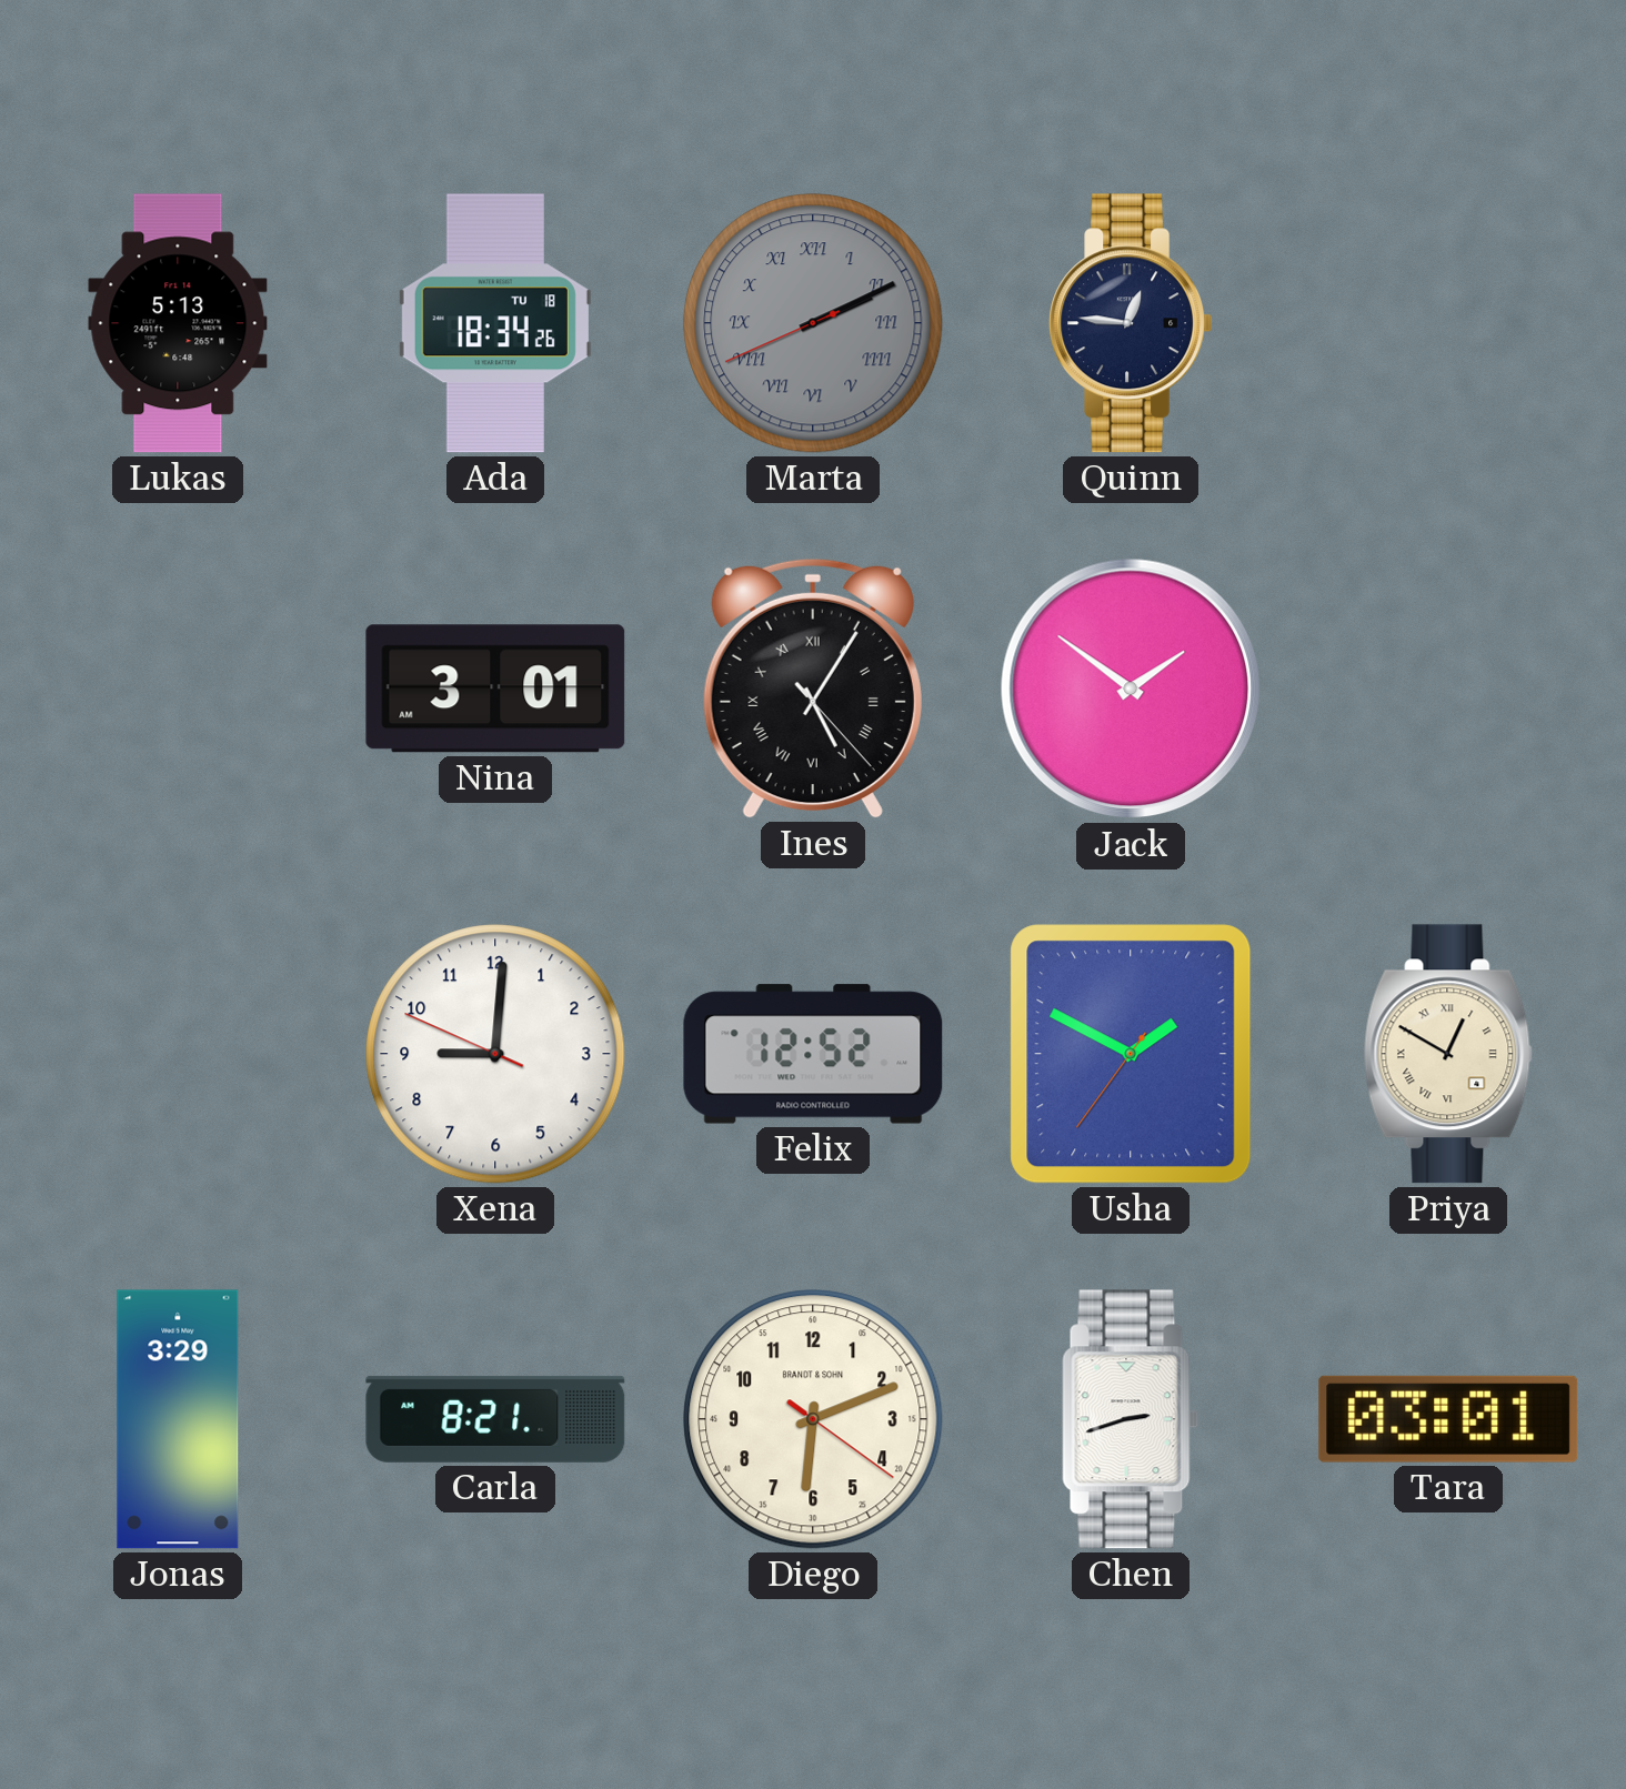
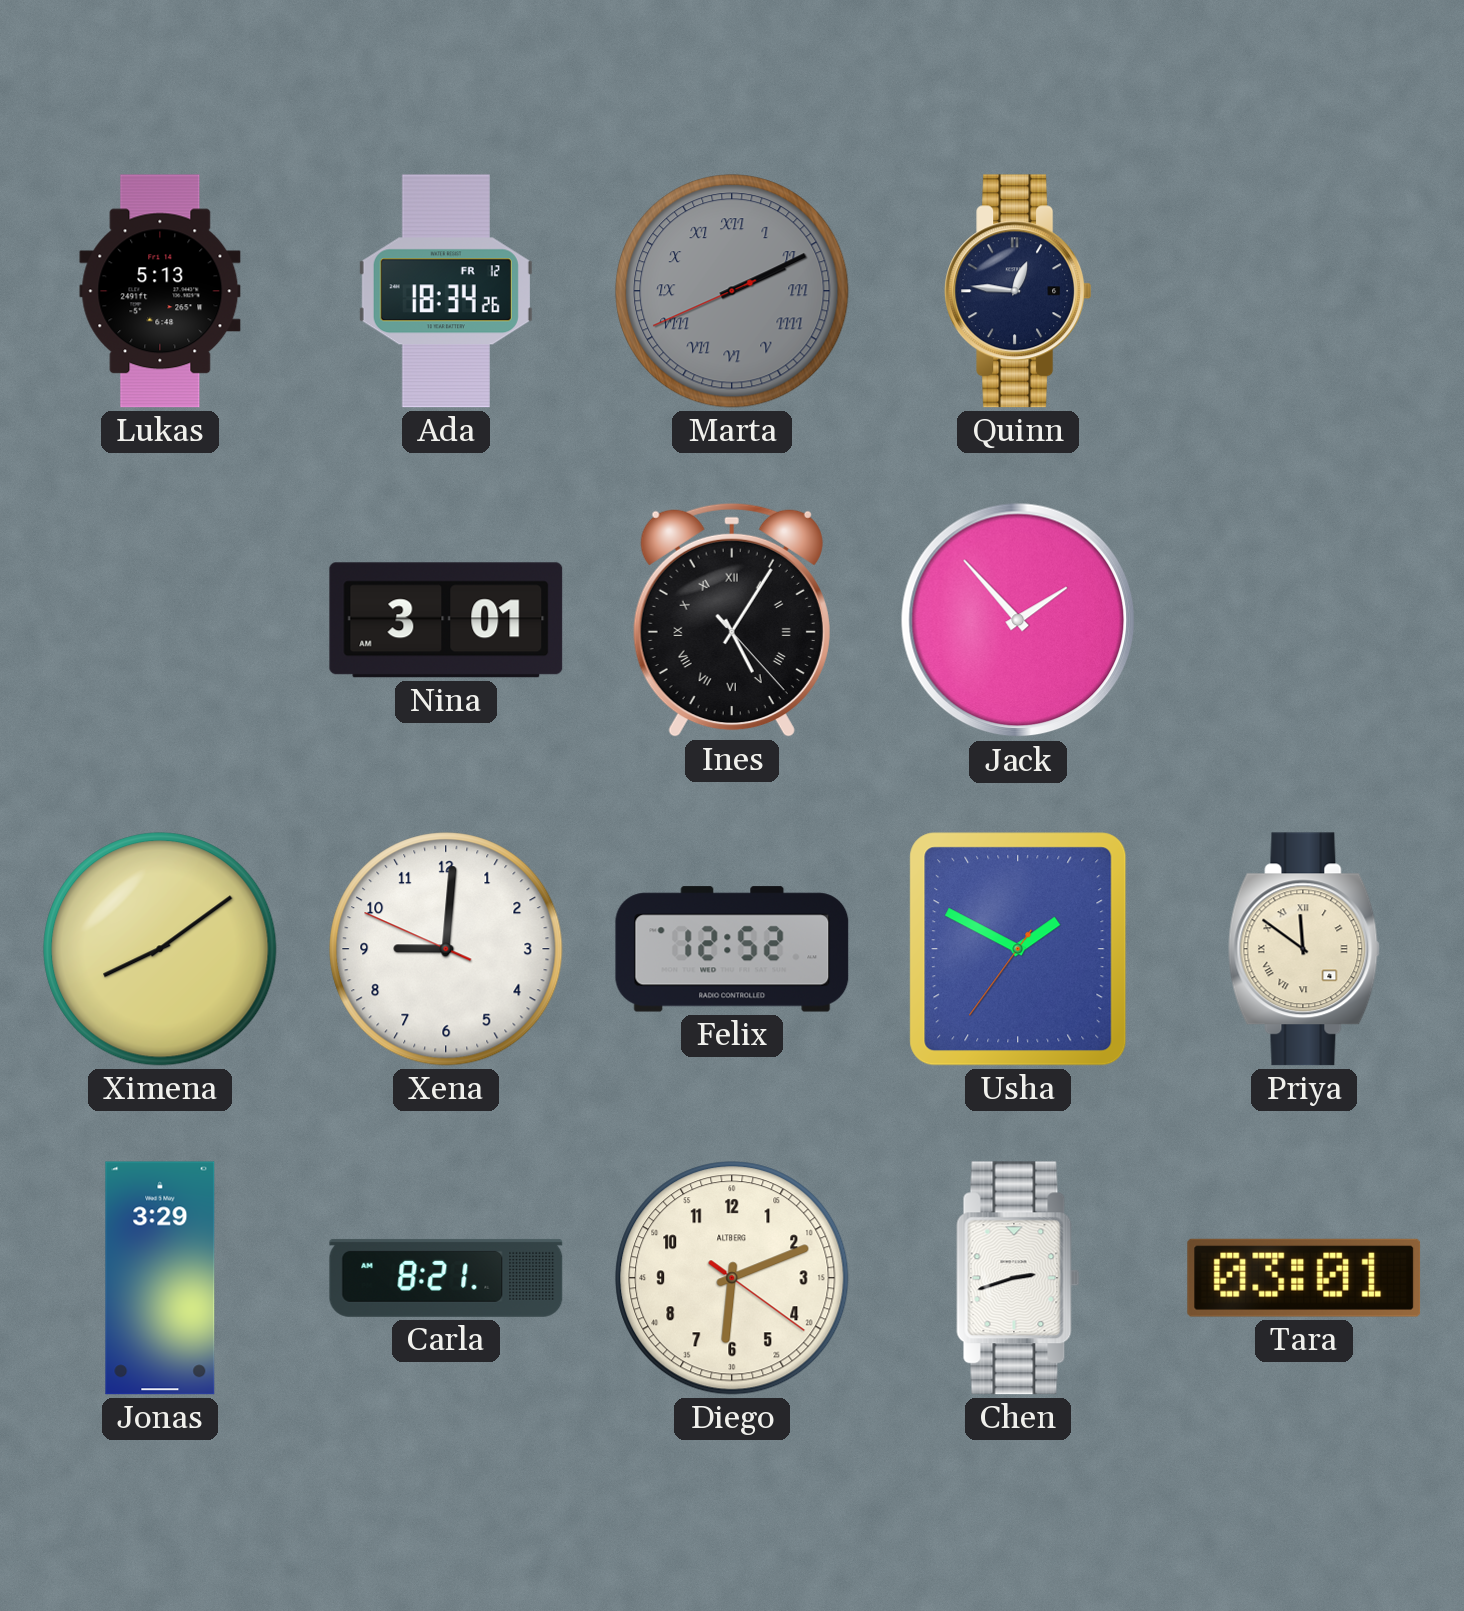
Ada date: TU 18 -> FR 12
Jack: 1:51 -> 1:53
Ximena: none -> 8:09
Priya: 12:50 -> 11:51
Diego brand: BRANDT & SOHN -> ALTBERG
